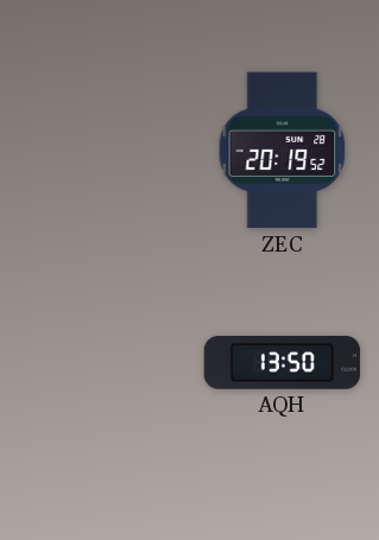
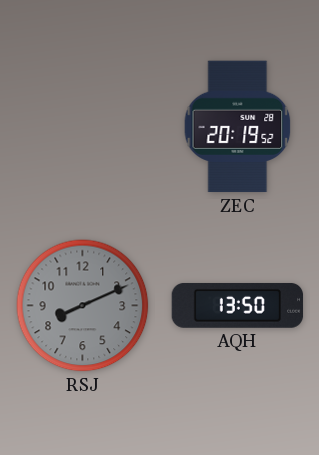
RSJ: none -> 8:11
